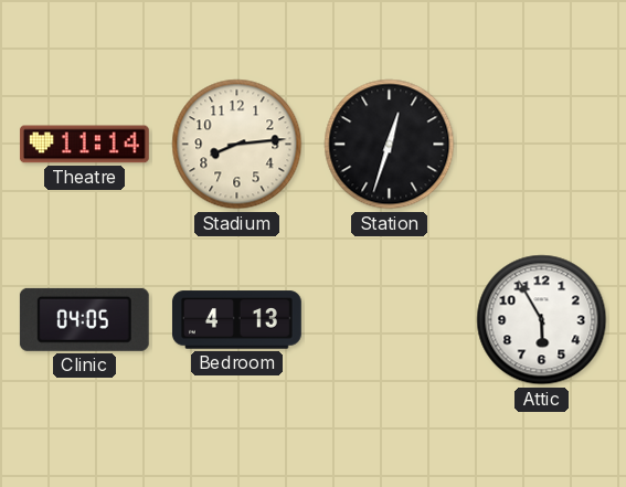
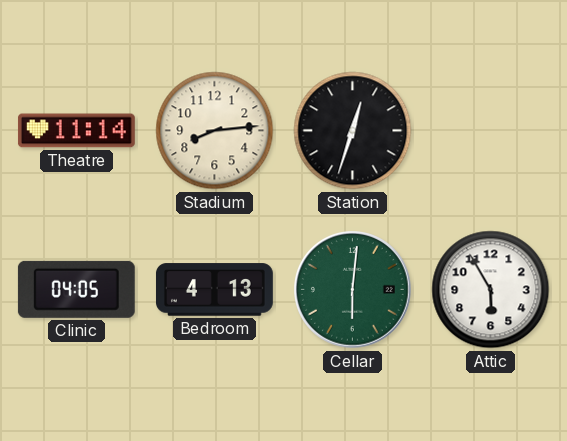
Cellar: none -> 6:01
